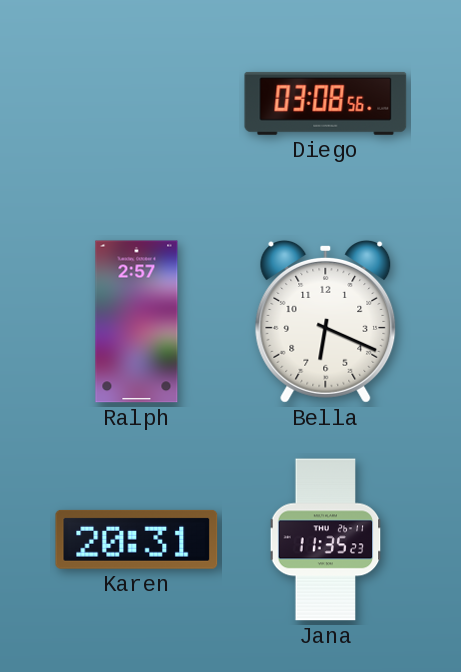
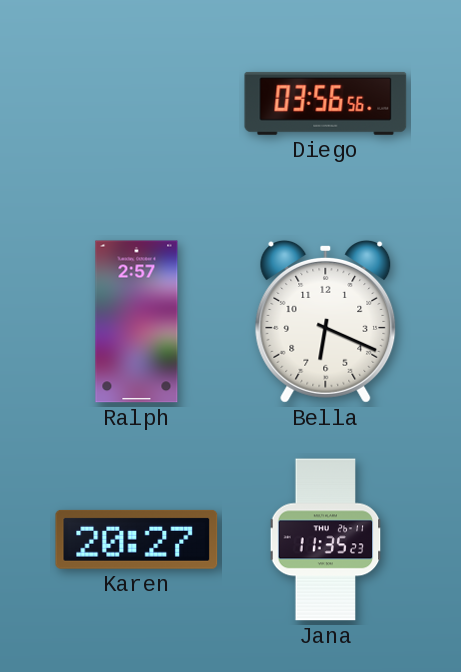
Diego: 03:08 -> 03:56
Karen: 20:31 -> 20:27
